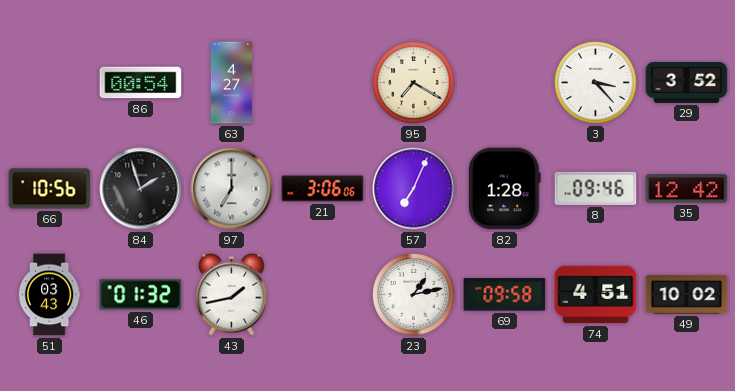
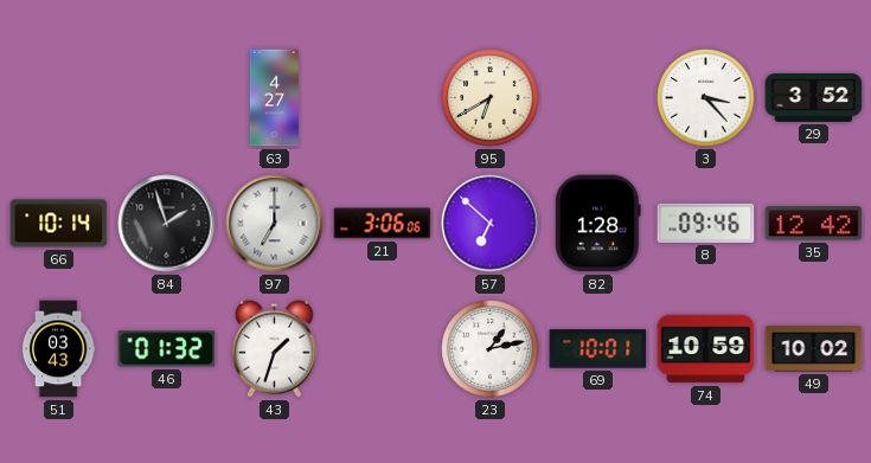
86: 00:54 -> none
95: 7:20 -> 6:40
66: 10:56 -> 10:14
57: 7:04 -> 6:52
43: 1:43 -> 1:33
69: 09:58 -> 10:01
74: 4:51 -> 10:59
